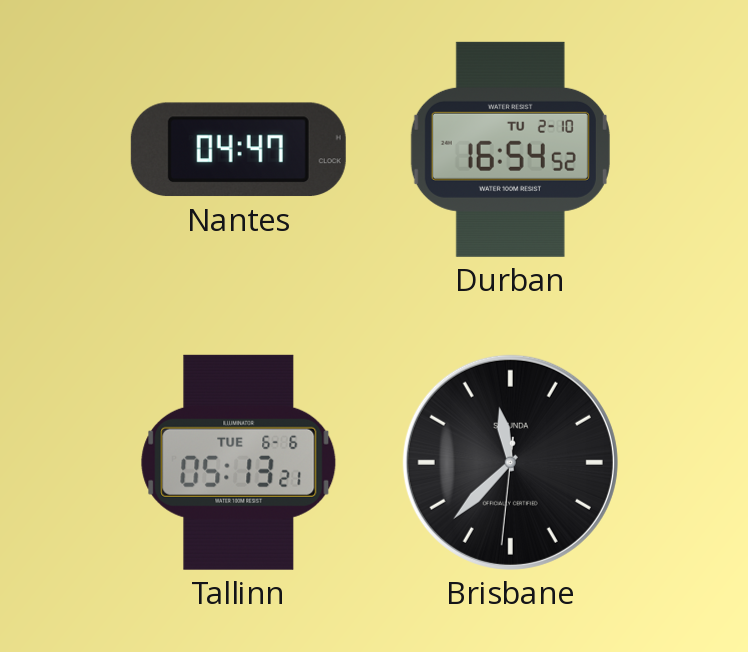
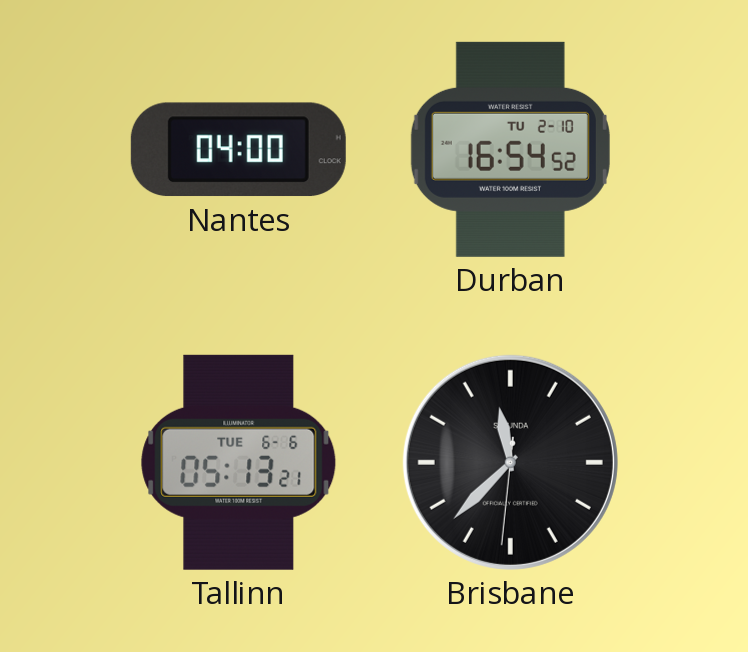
Nantes: 04:47 -> 04:00
